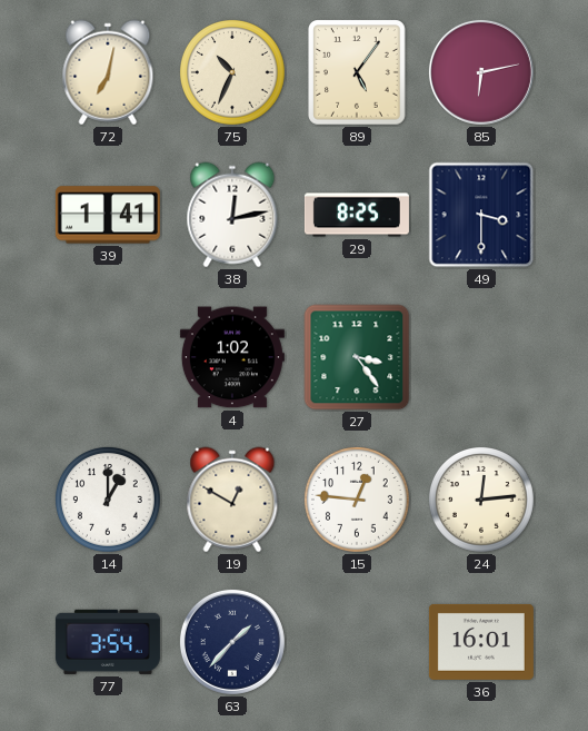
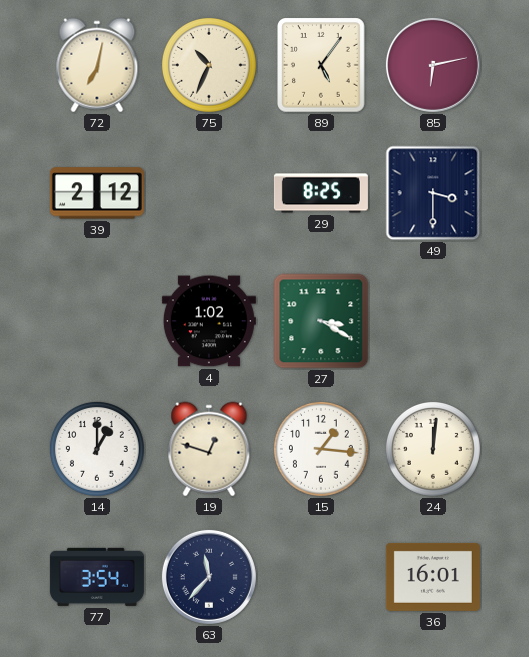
39: 1:41 -> 2:12
38: 12:13 -> none
27: 3:24 -> 3:20
19: 12:50 -> 12:48
15: 12:46 -> 1:16
24: 12:14 -> 12:01
63: 1:37 -> 11:37
